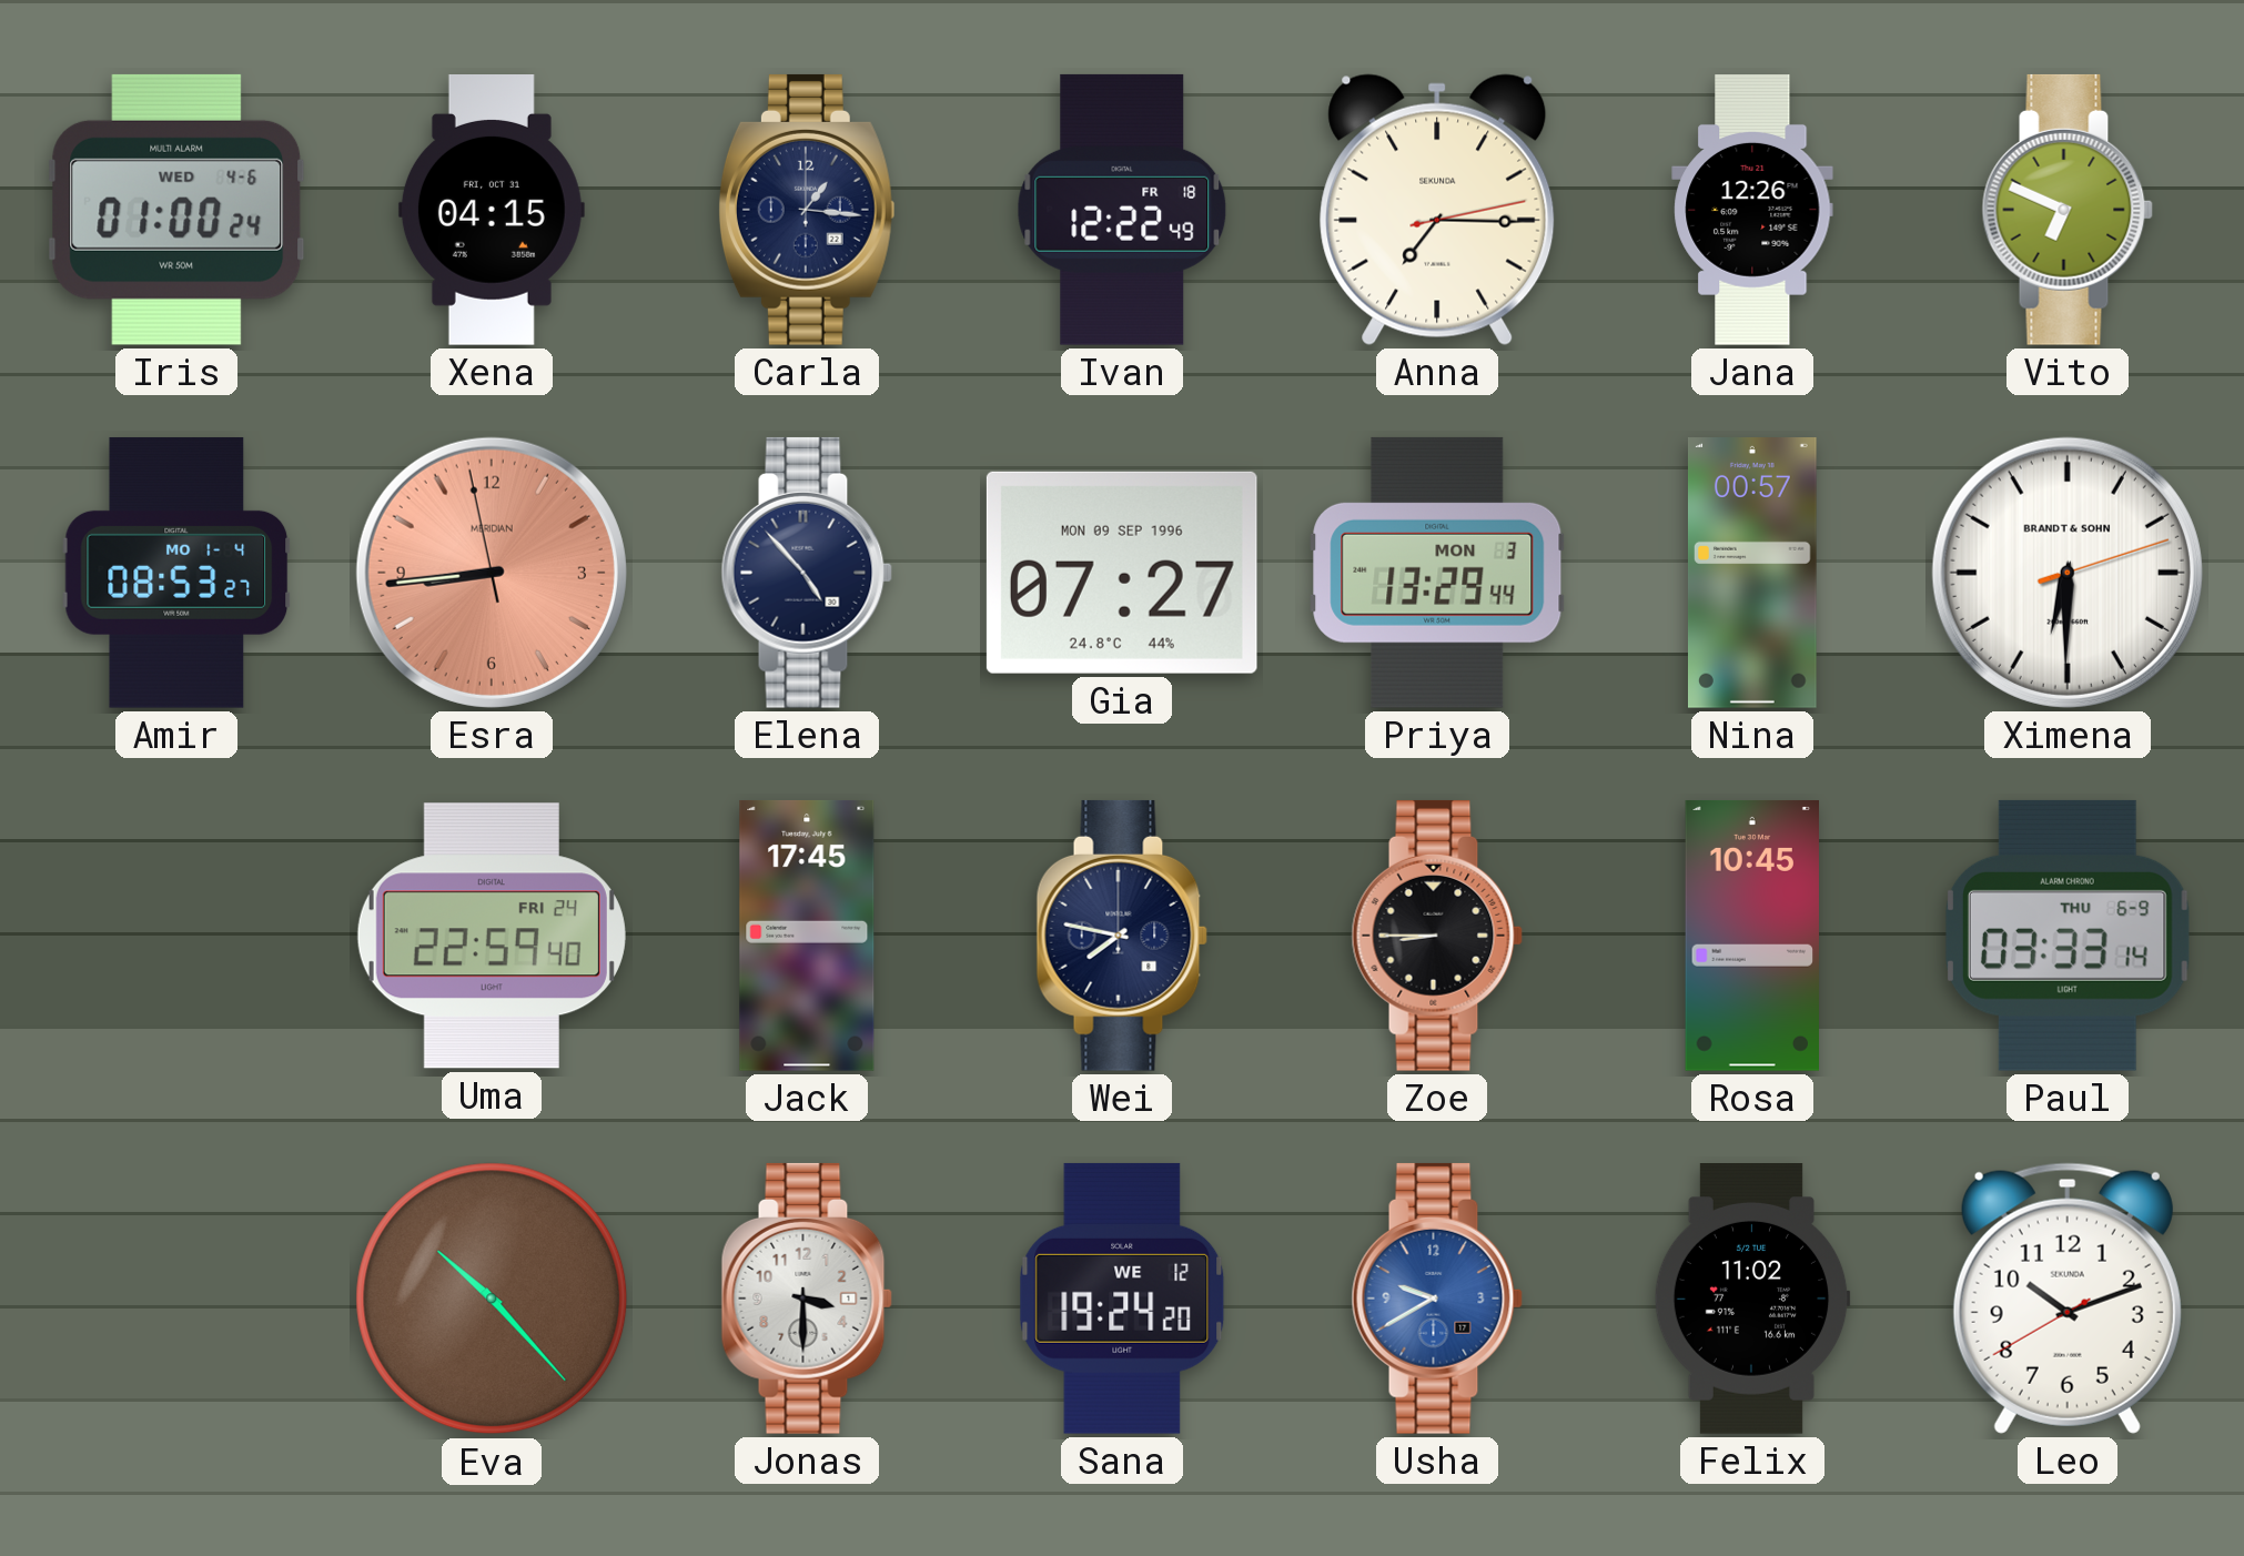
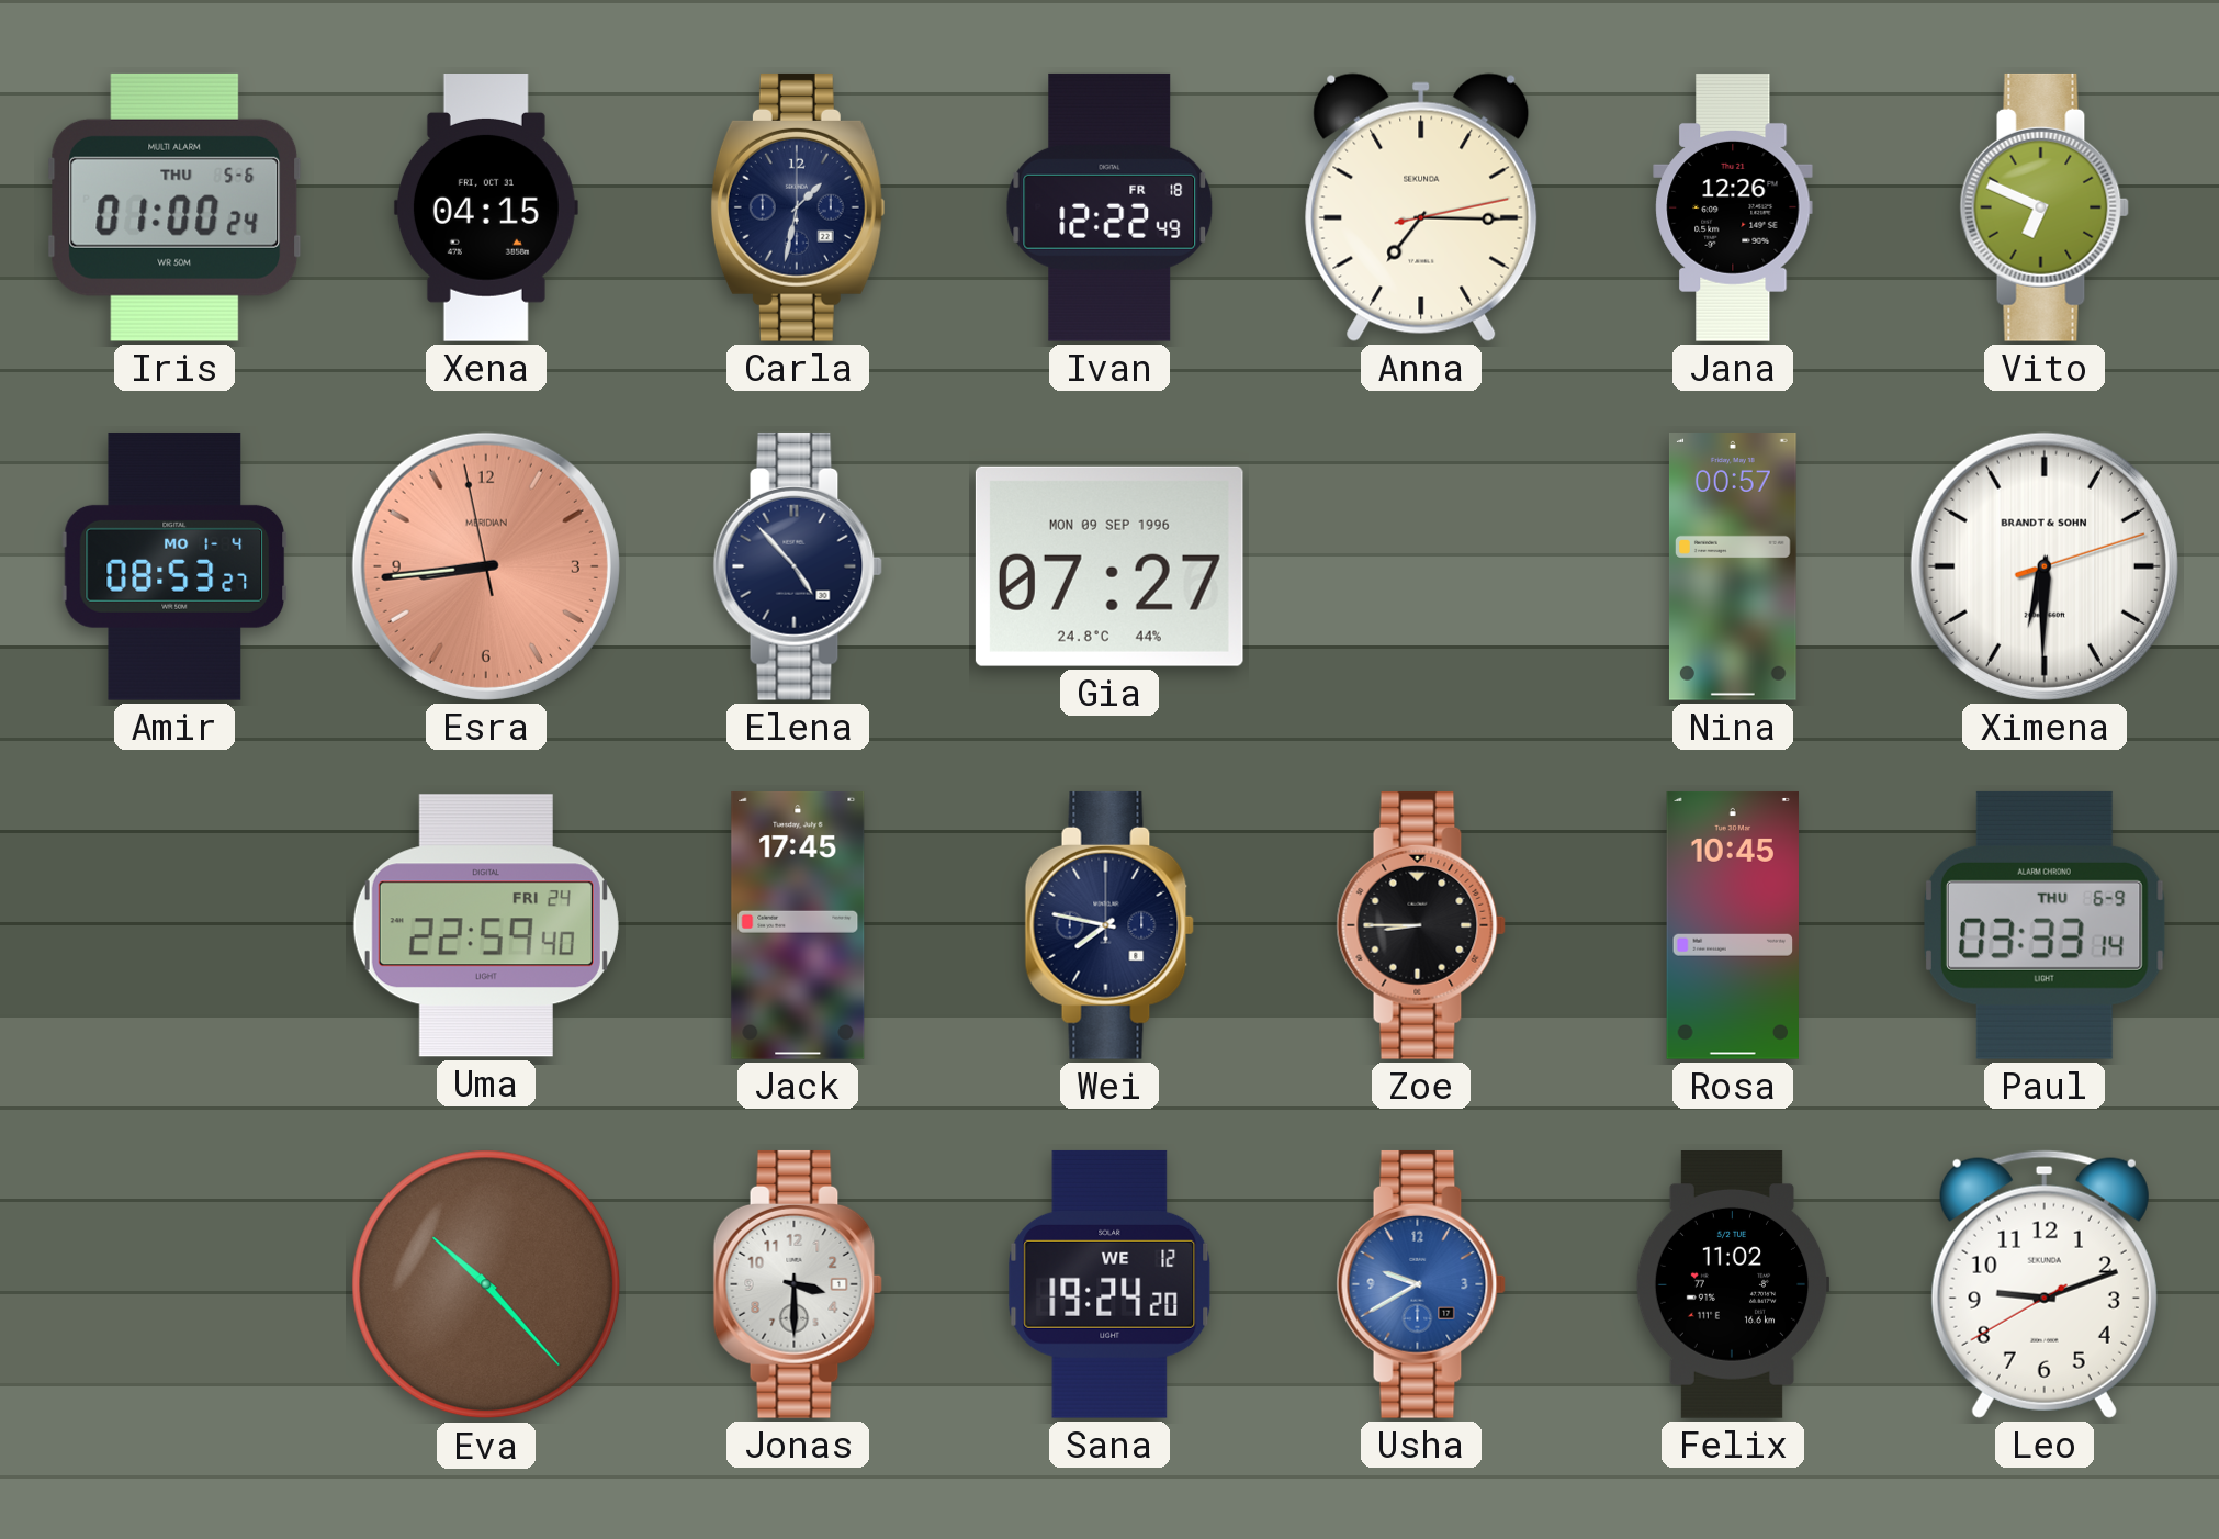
Iris date: WED 4-6 -> THU 5-6
Carla: 1:16 -> 1:32
Priya: 13:29 -> none
Leo: 10:11 -> 9:11
